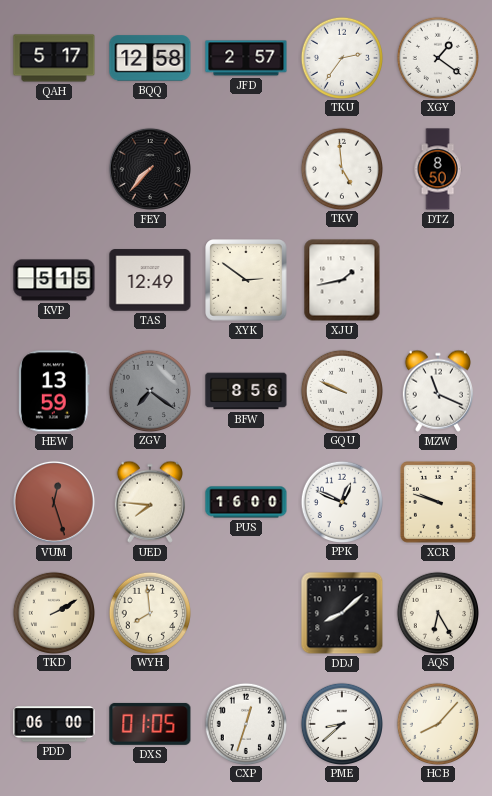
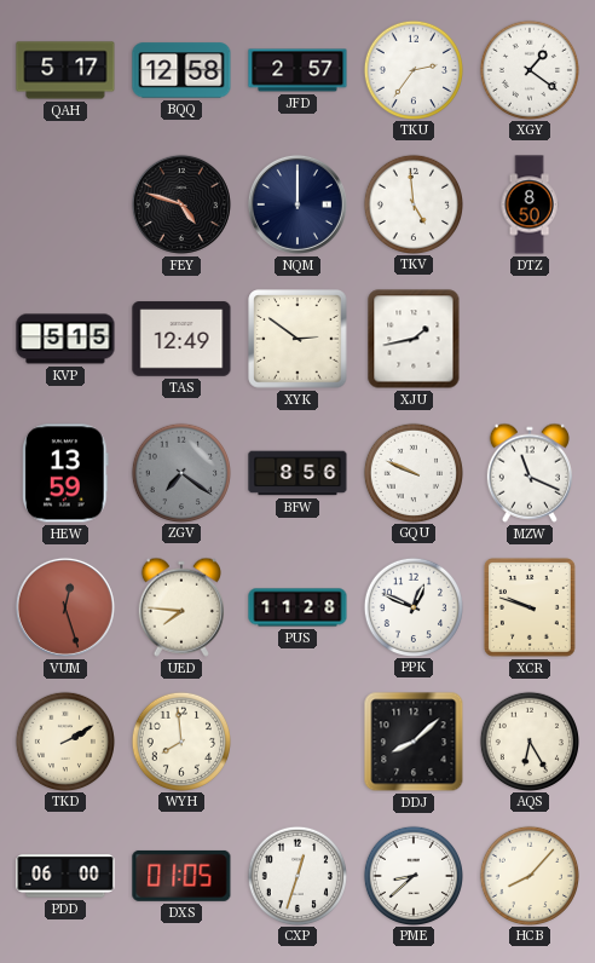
FEY: 7:37 -> 4:48
NQM: none -> 12:00
PUS: 16:00 -> 11:28
